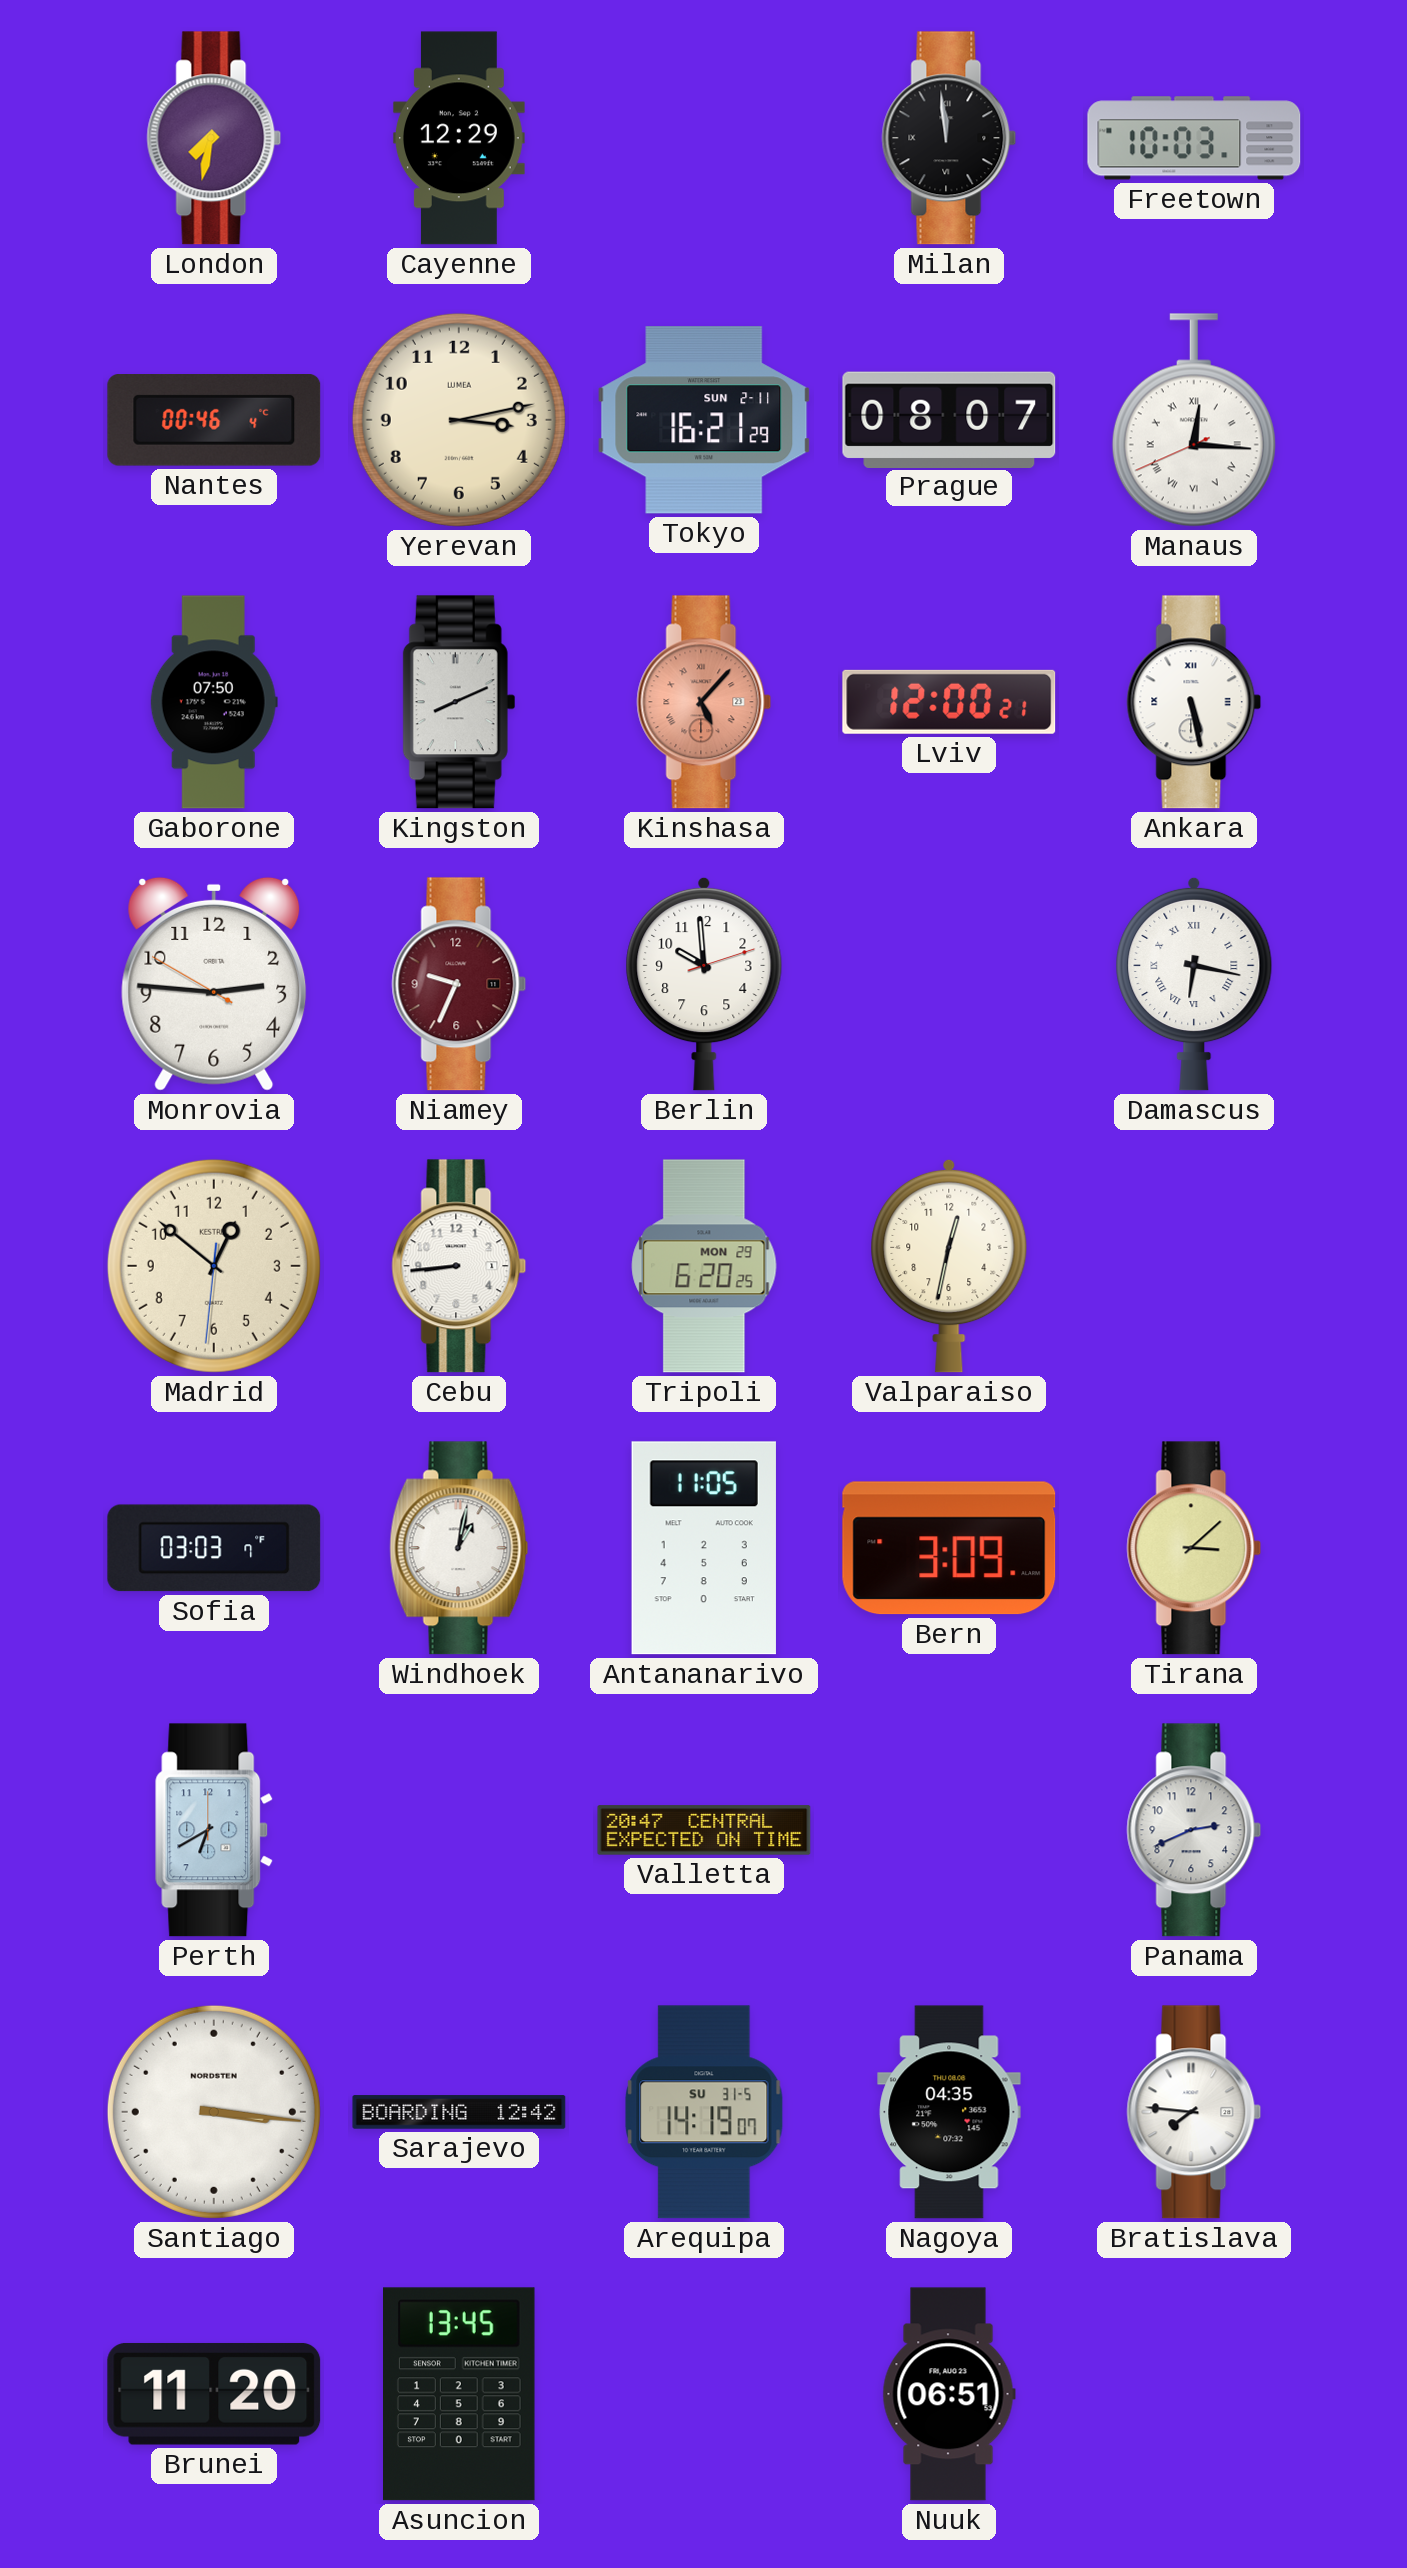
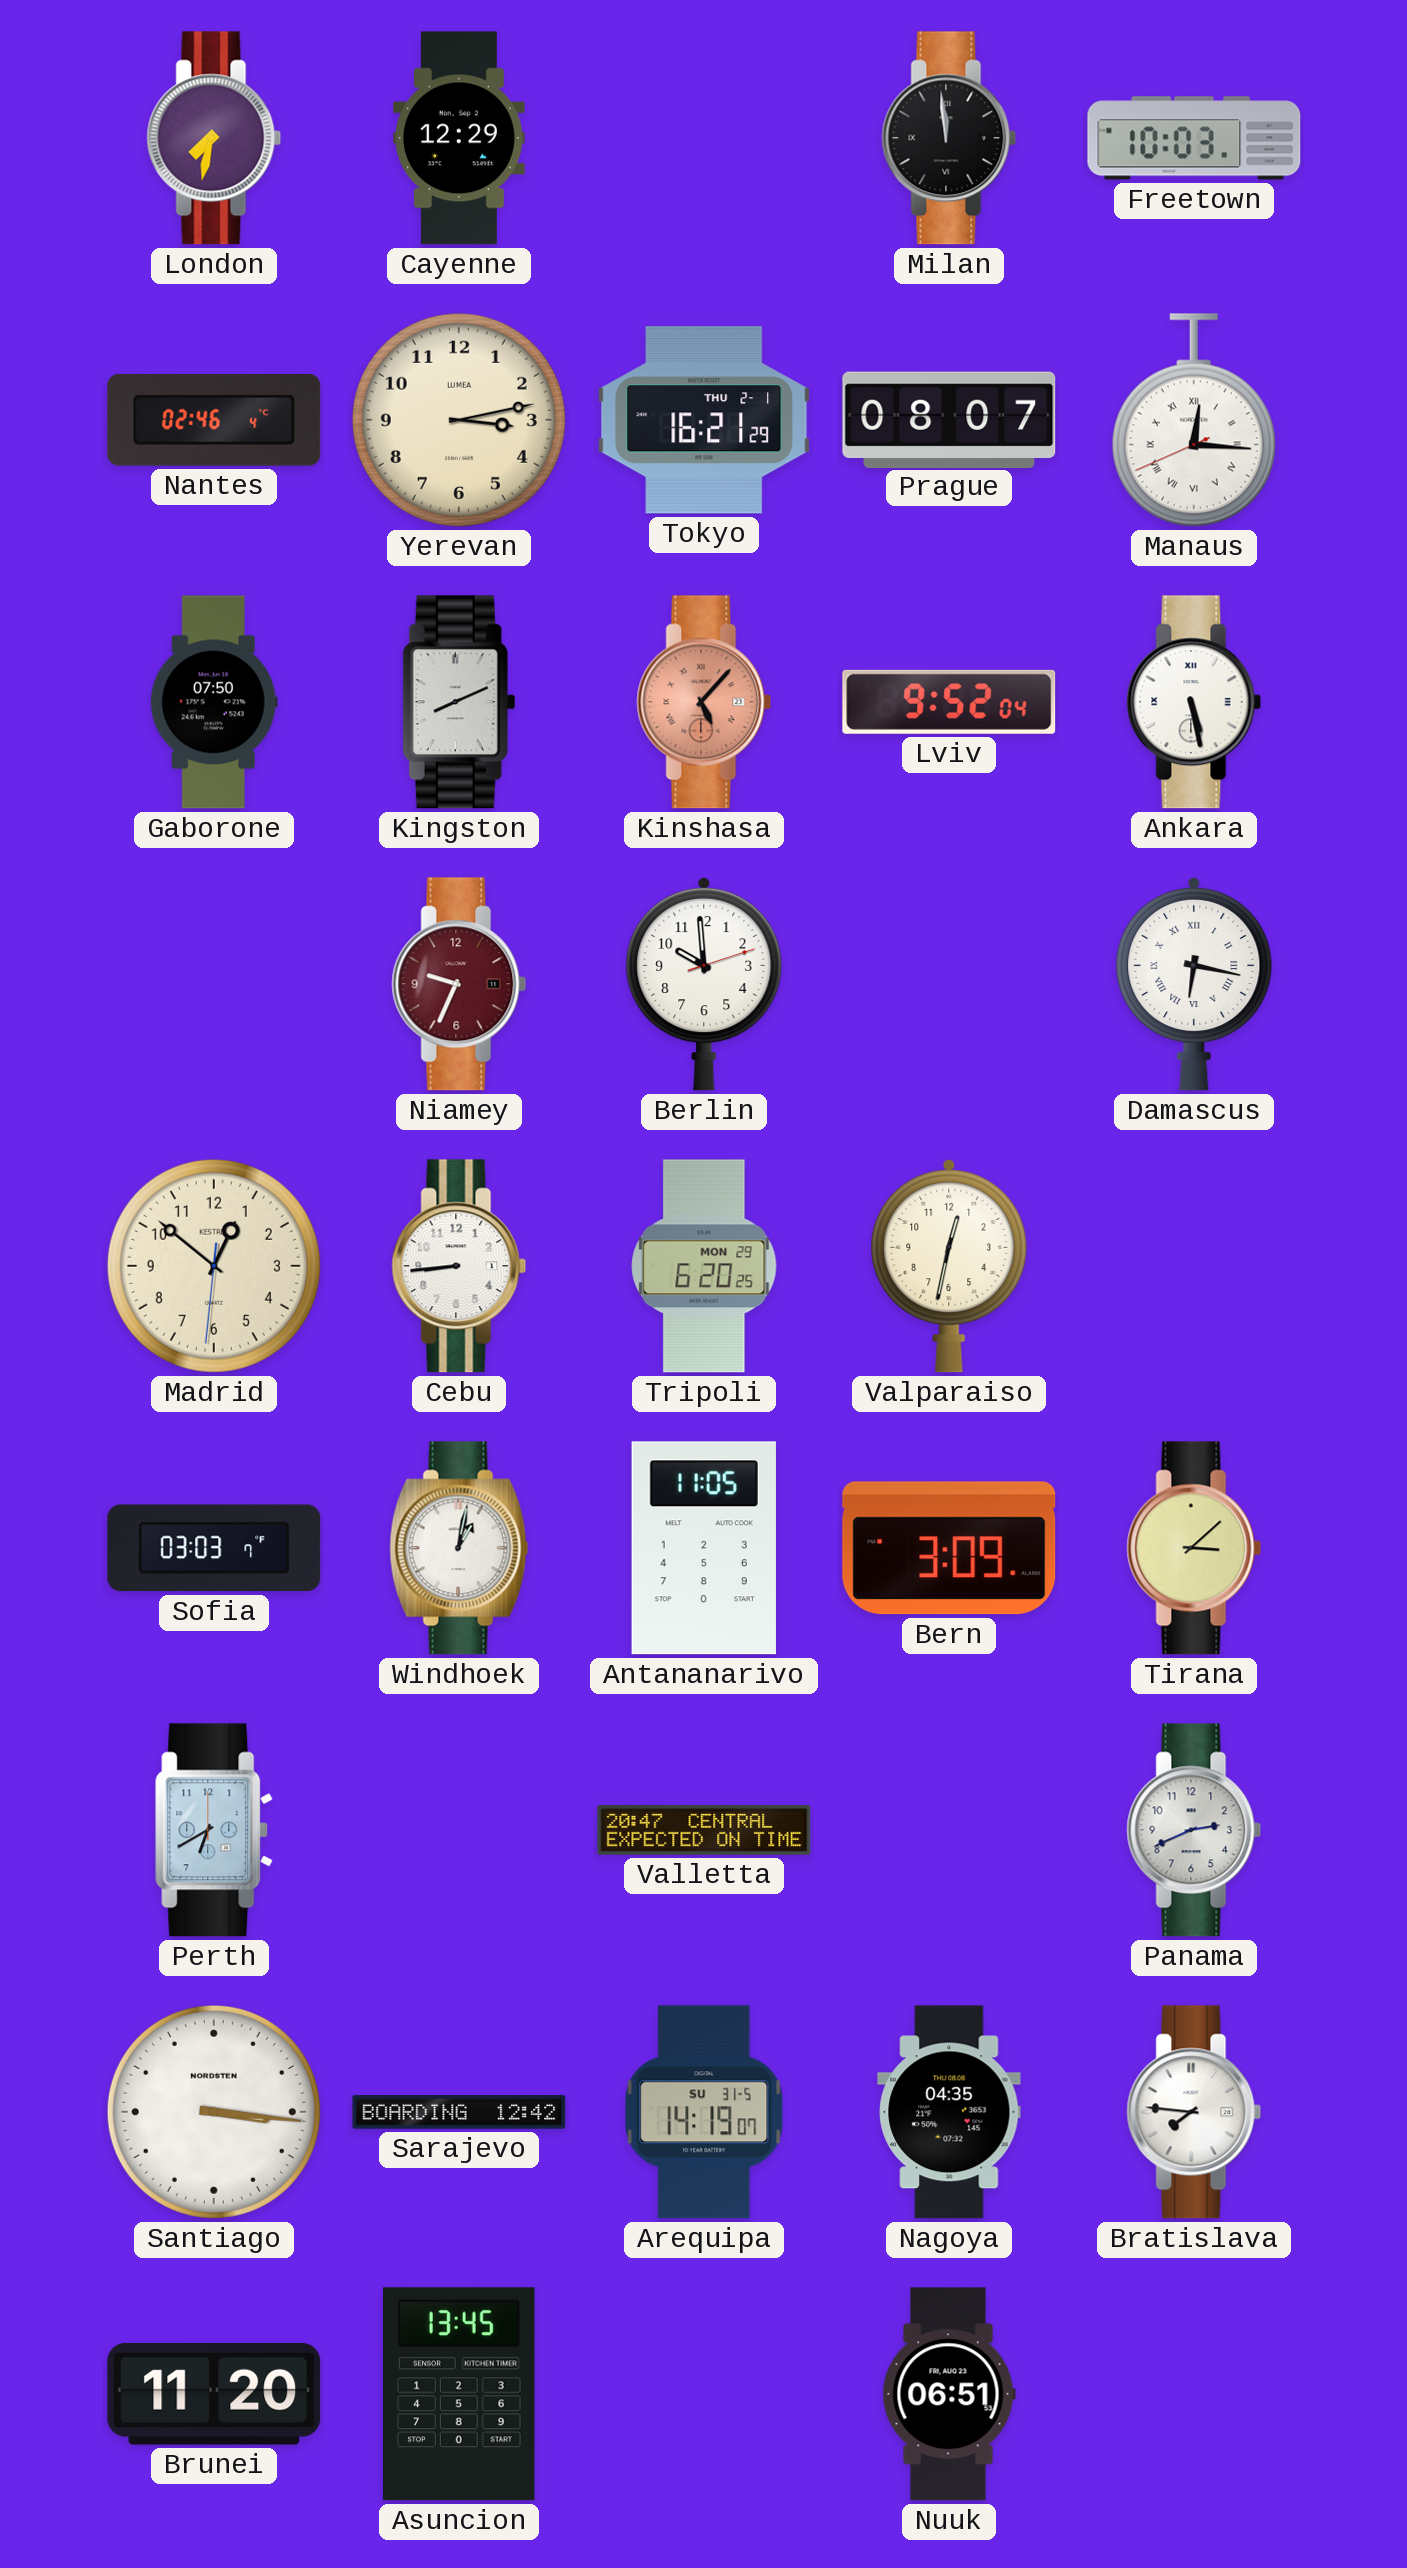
Nantes: 00:46 -> 02:46
Tokyo date: SUN 2-11 -> THU 2-1
Lviv: 12:00 -> 9:52
Monrovia: 2:45 -> none
